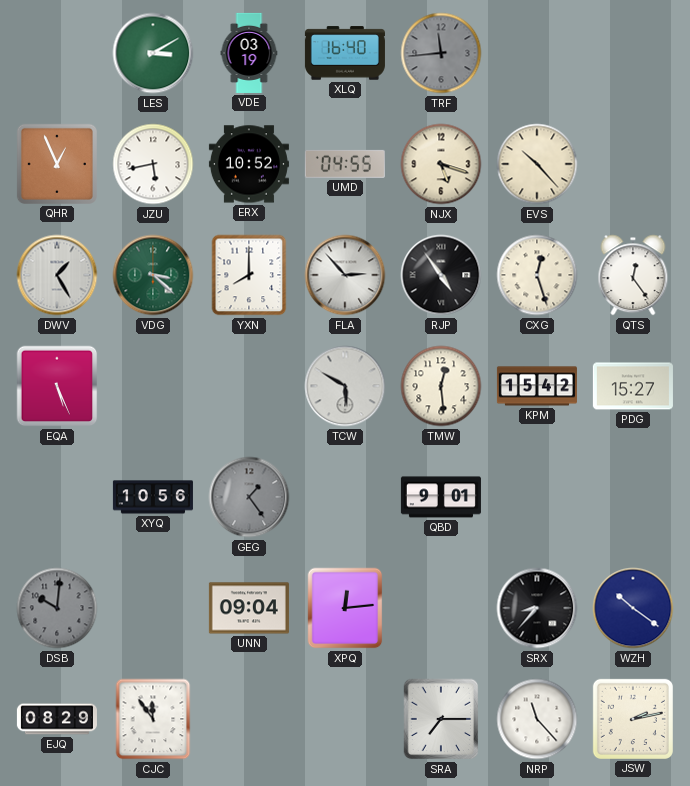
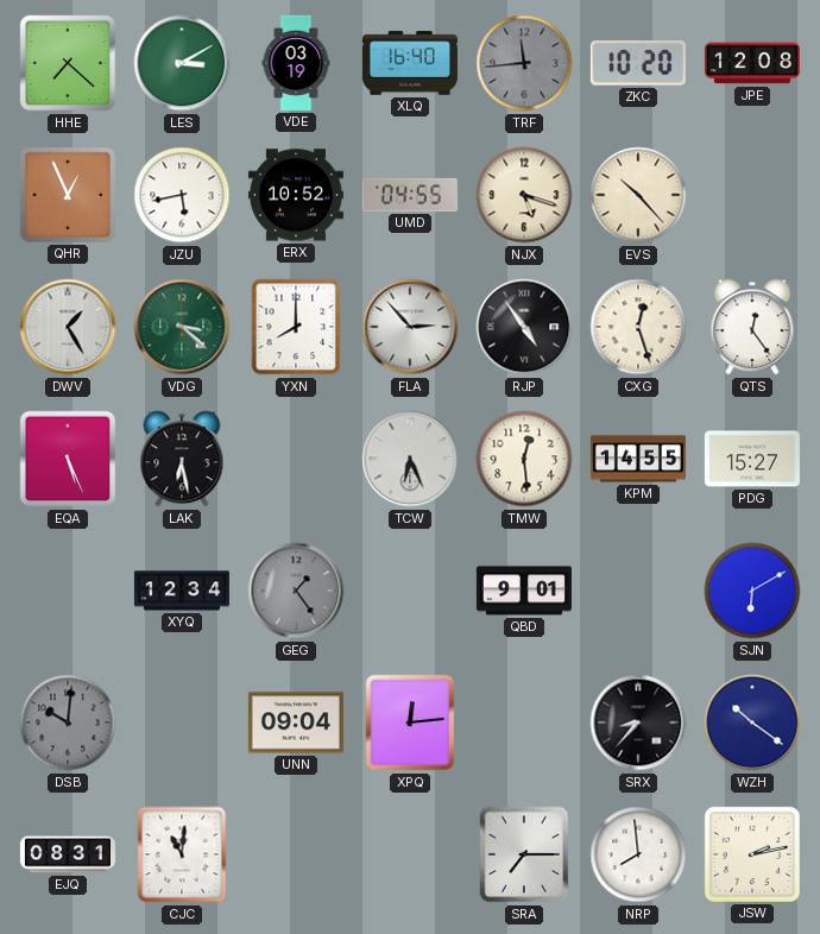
HHE: none -> 7:22
ZKC: none -> 10:20
JPE: none -> 12:08
LAK: none -> 6:28
TCW: 5:50 -> 6:26
KPM: 15:42 -> 14:55
XYQ: 10:56 -> 12:34
SJN: none -> 6:10
EJQ: 08:29 -> 08:31
CJC: 11:54 -> 11:01
NRP: 11:23 -> 7:59
